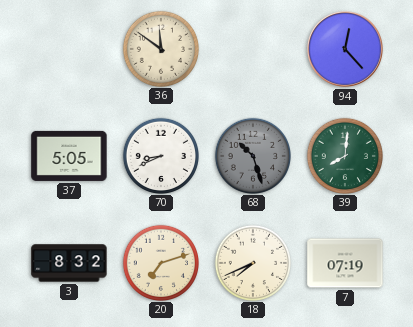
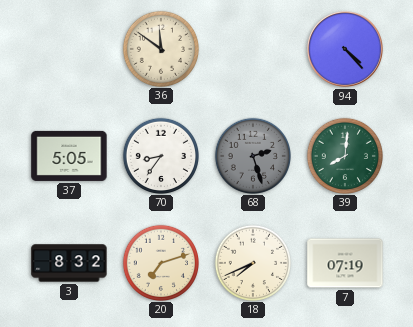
94: 12:23 -> 4:23
70: 8:41 -> 8:36
68: 10:27 -> 2:27
